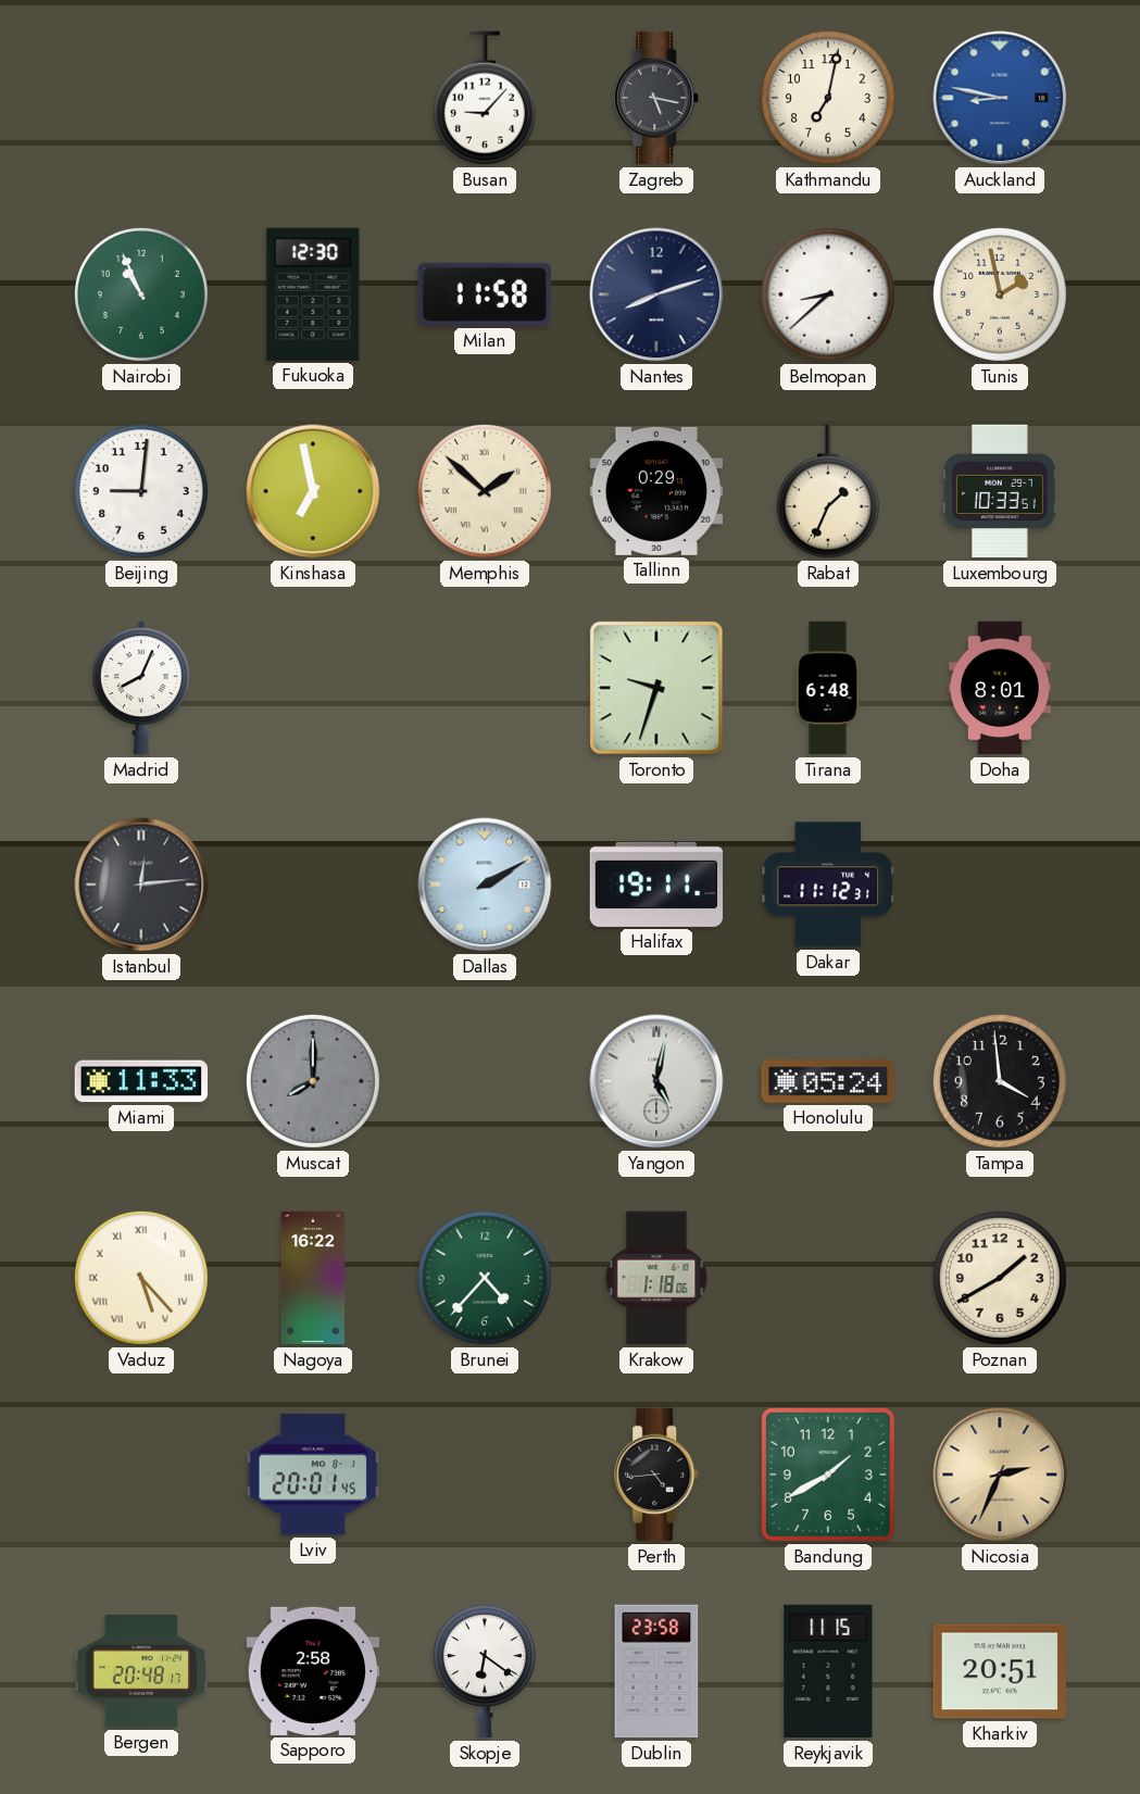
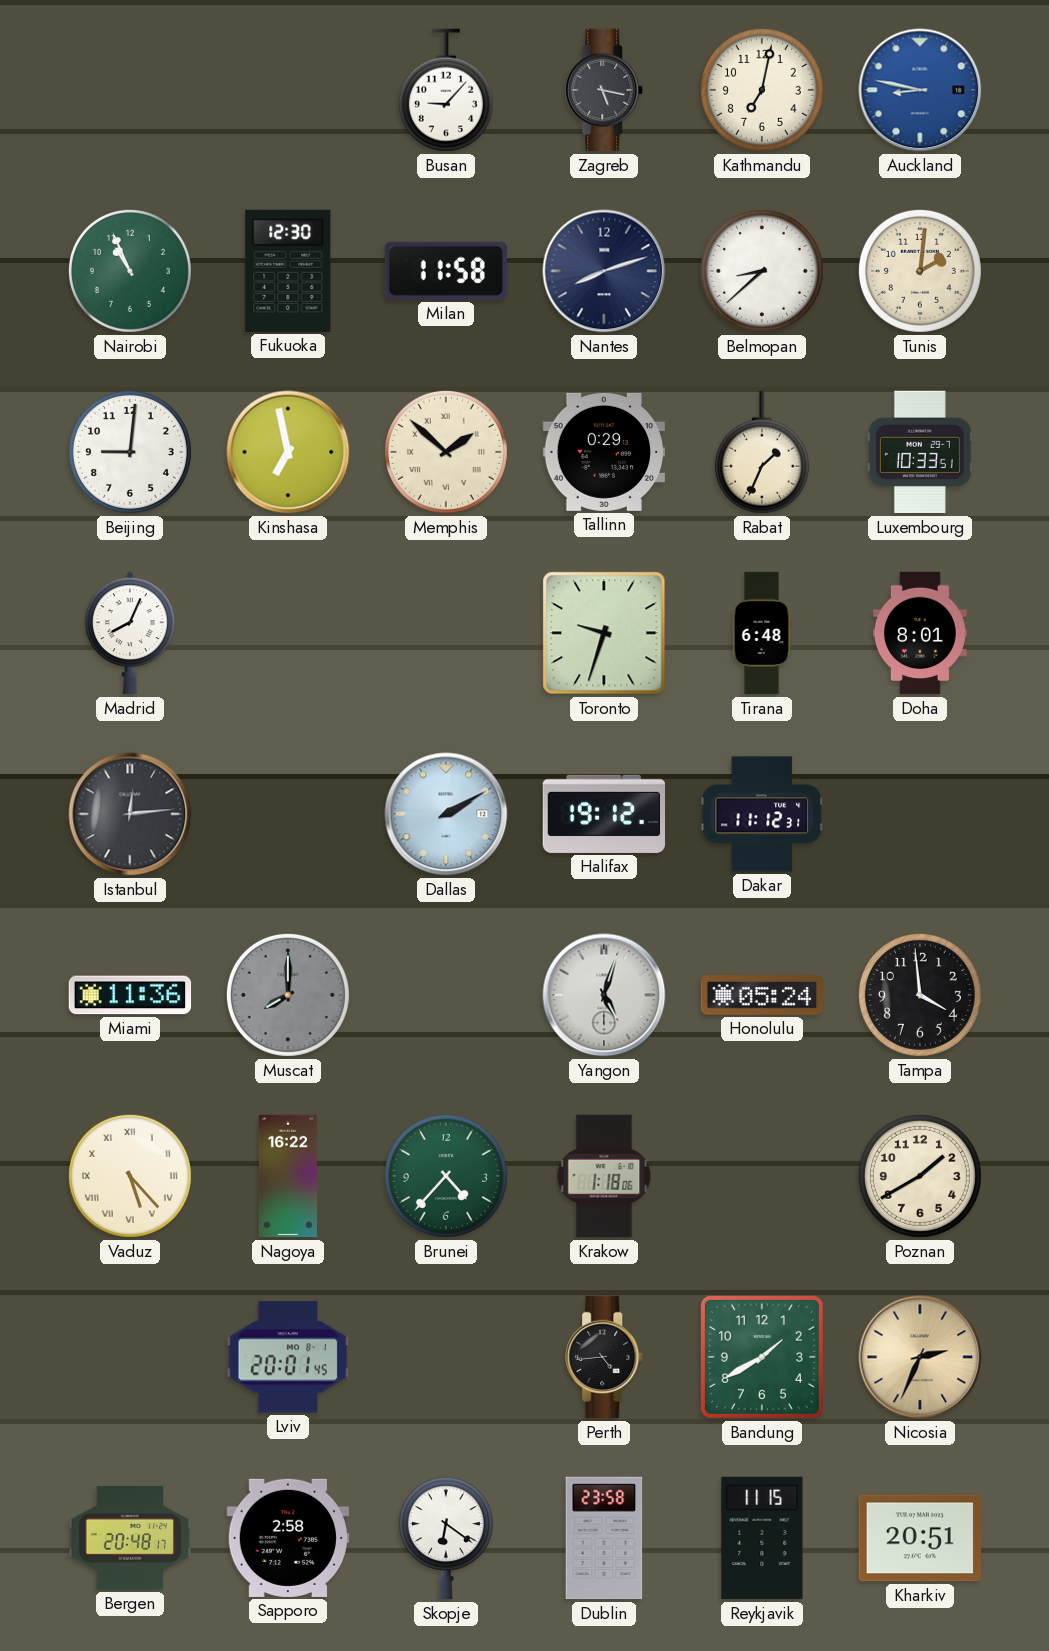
Tunis: 1:58 -> 2:01
Halifax: 19:11 -> 19:12
Miami: 11:33 -> 11:36
Yangon: 5:02 -> 5:03
